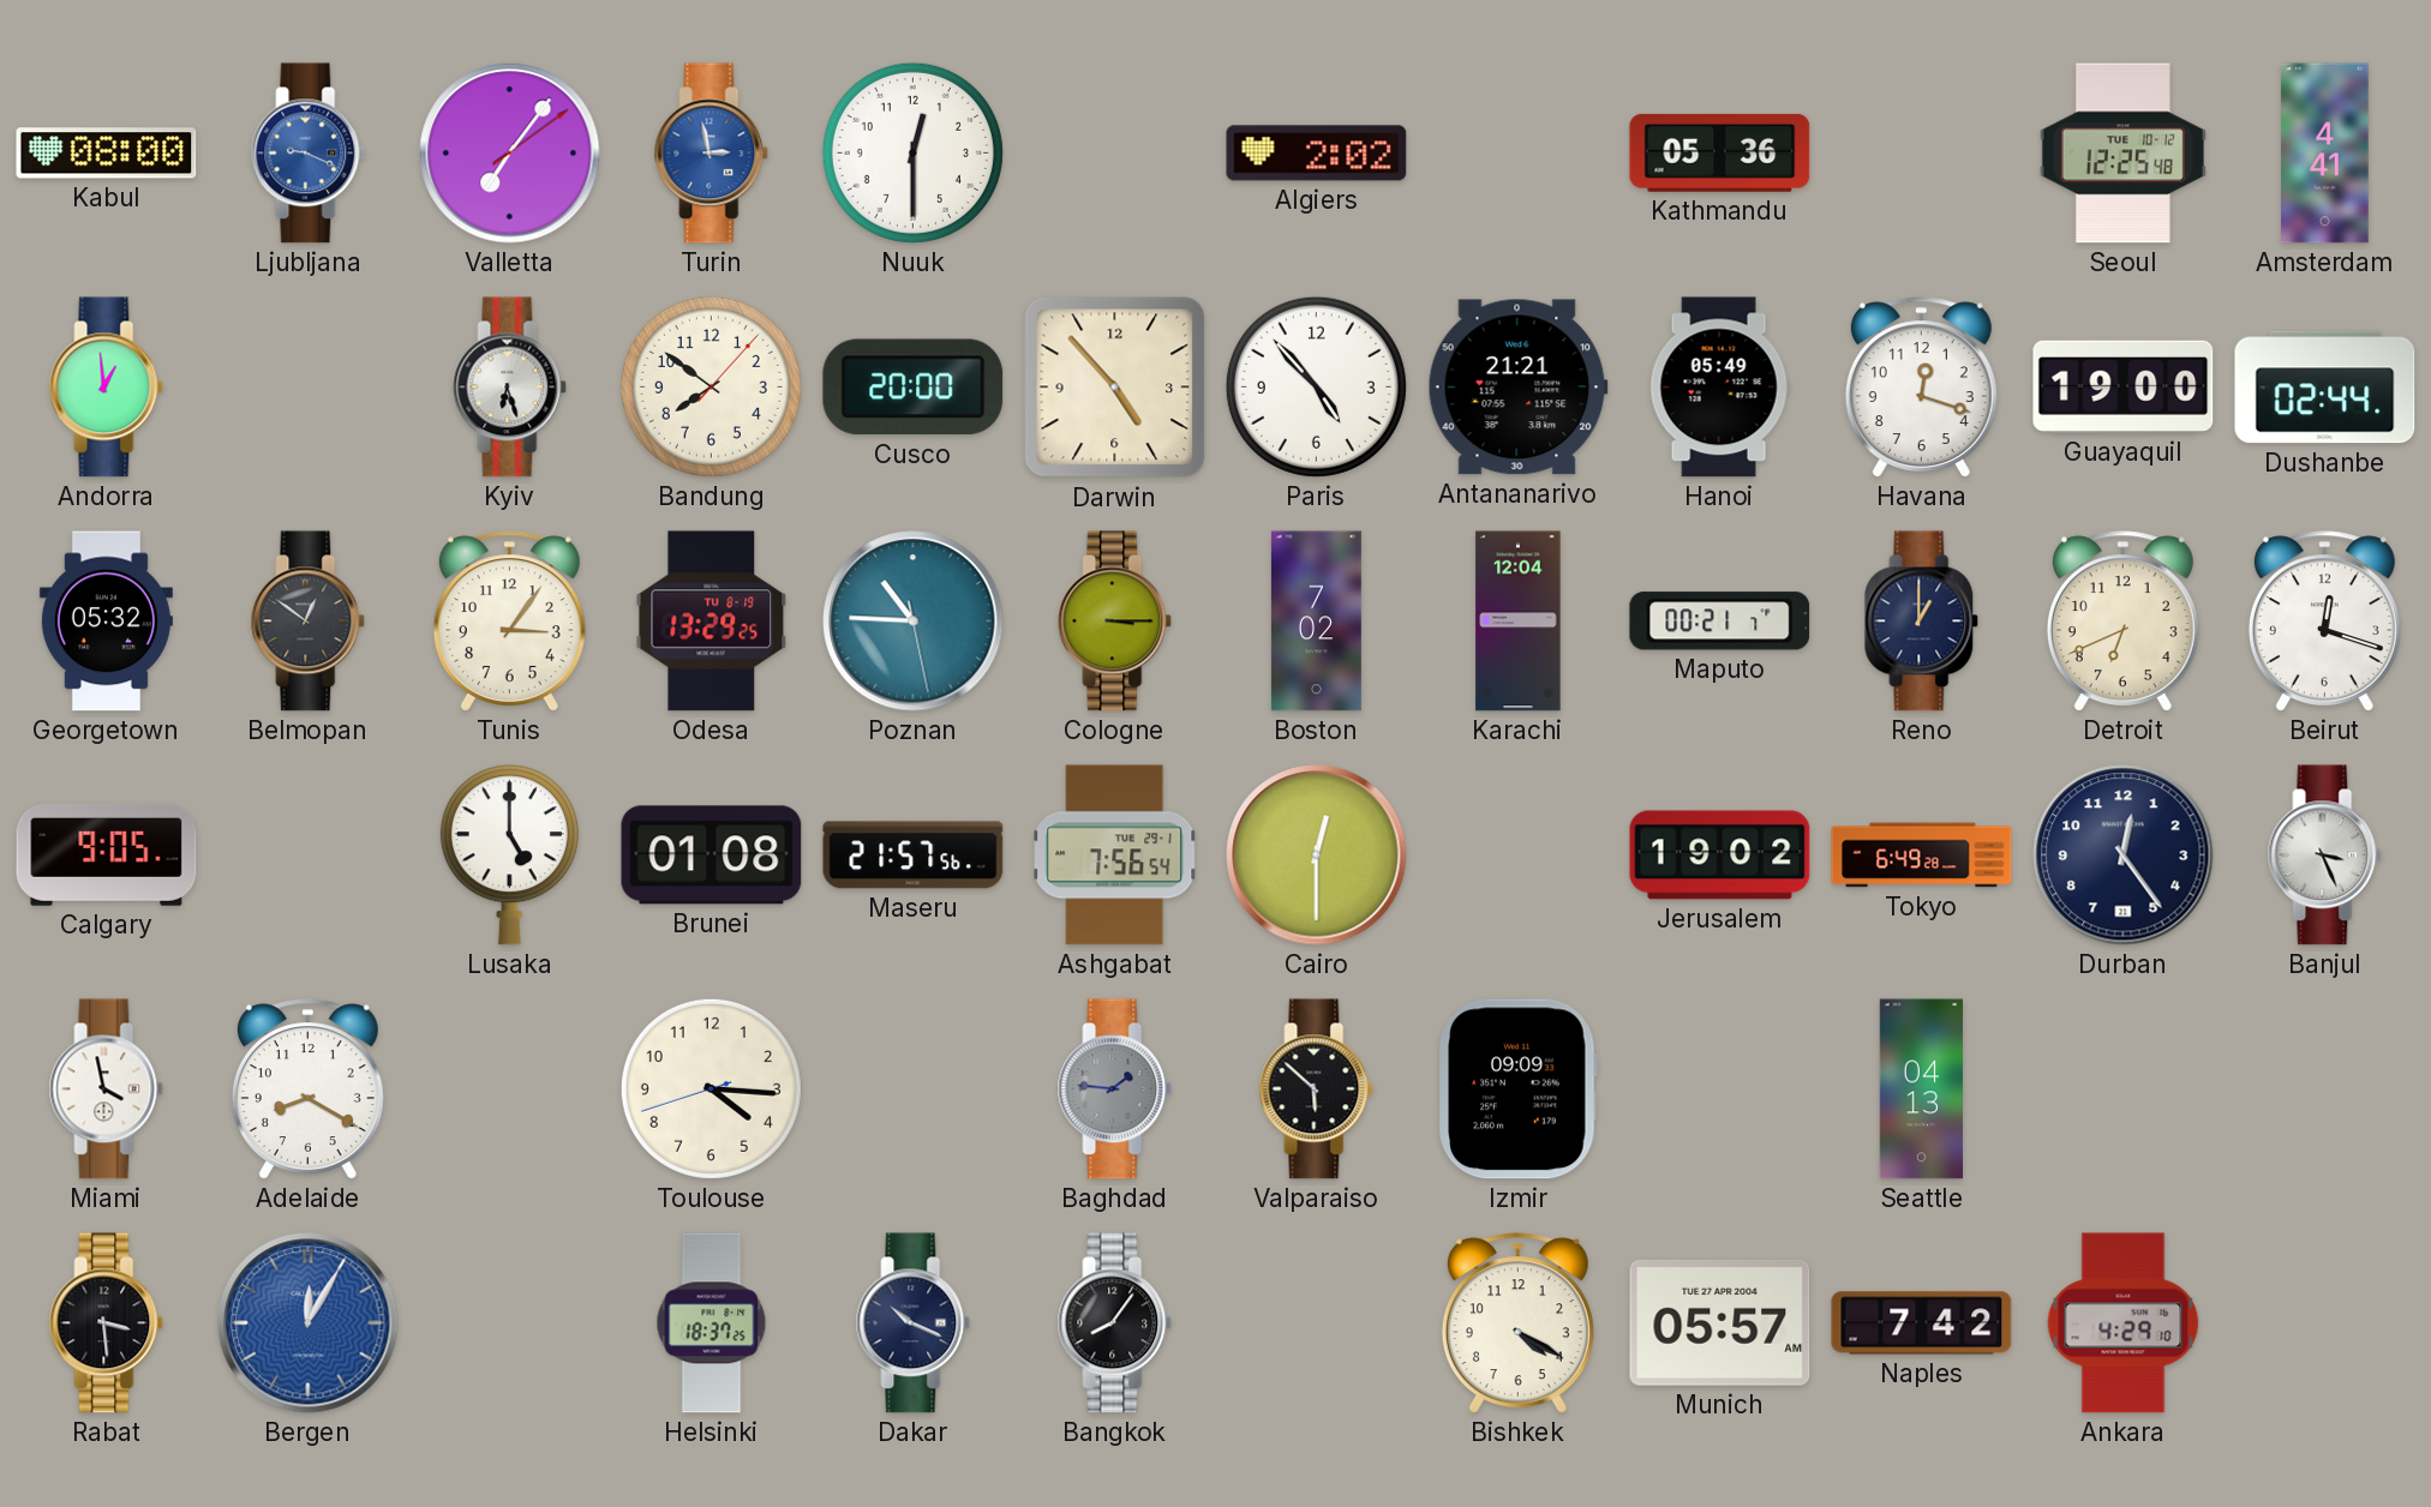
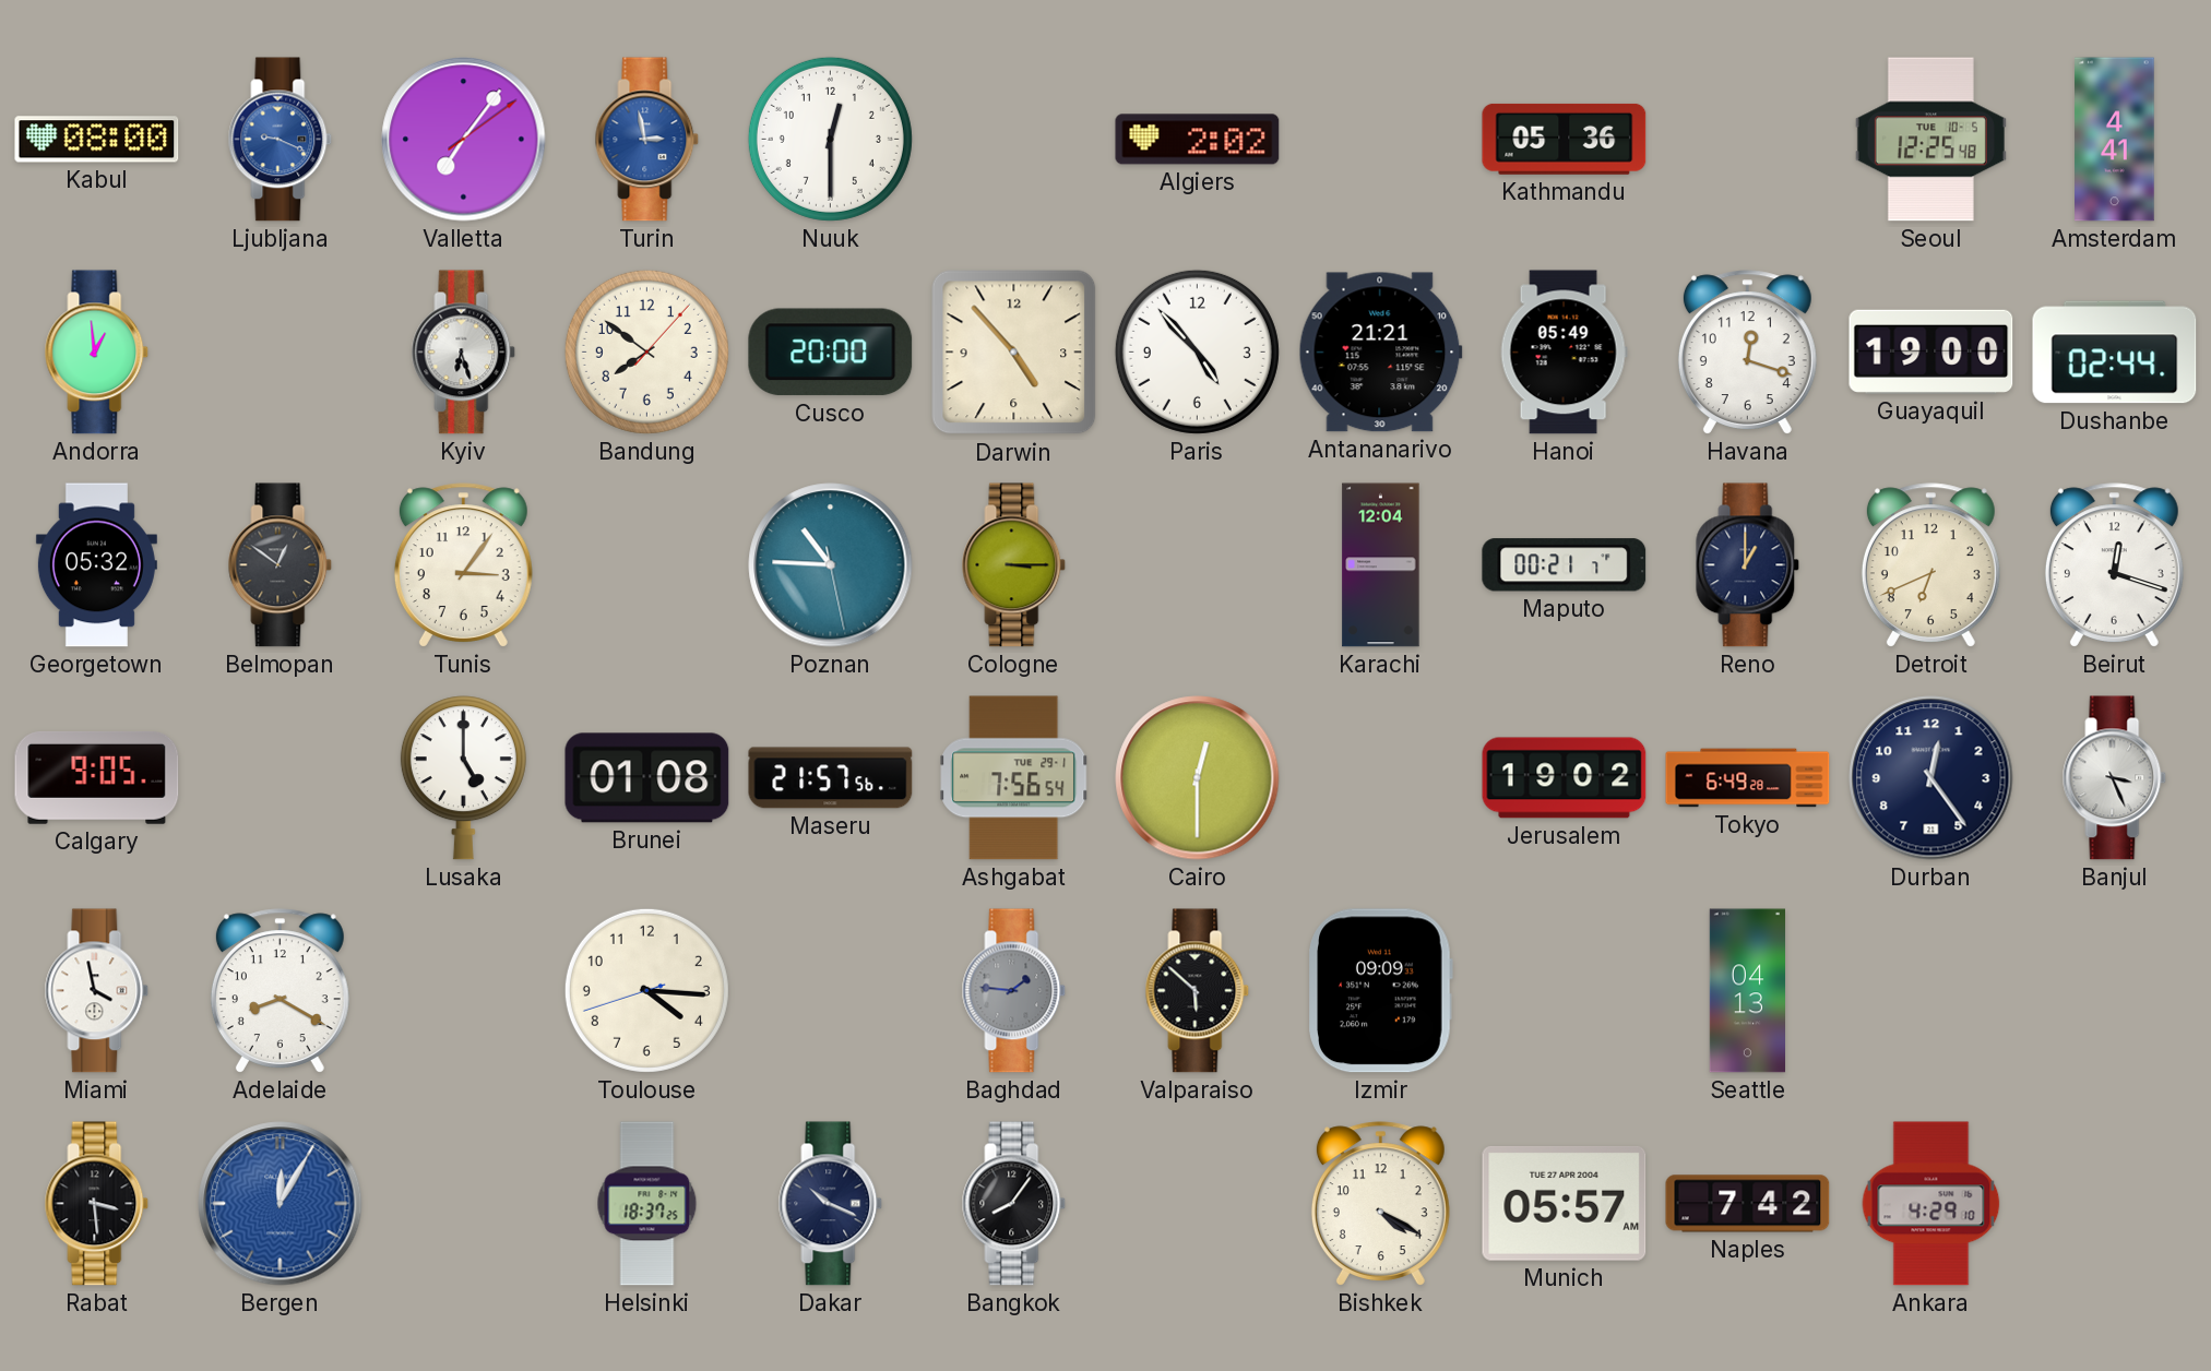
Seoul date: TUE 10-12 -> TUE 10-5
Odesa: 13:29 -> none
Boston: 7:02 -> none
